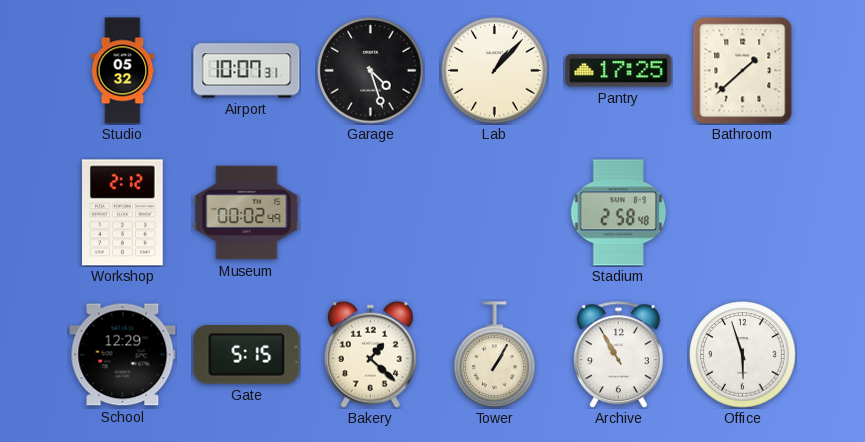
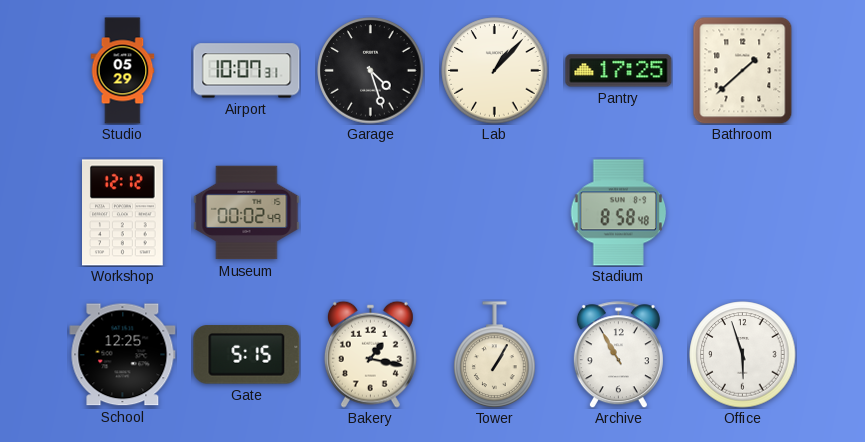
Studio: 05:32 -> 05:29
Workshop: 2:12 -> 12:12
Stadium: 2:58 -> 8:58
School: 12:29 -> 12:25
Bakery: 1:22 -> 1:17
